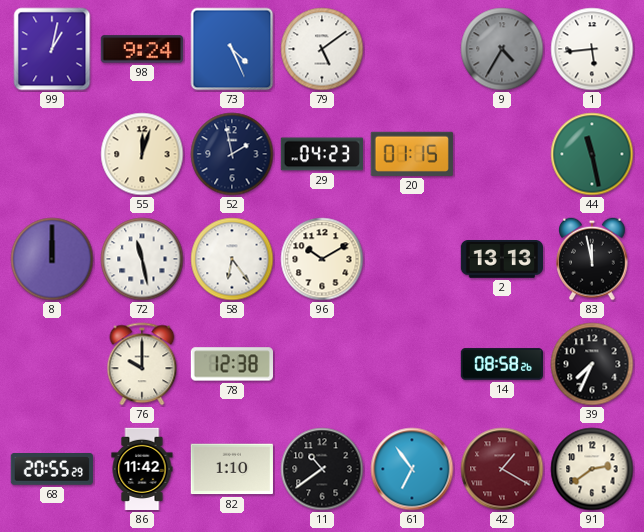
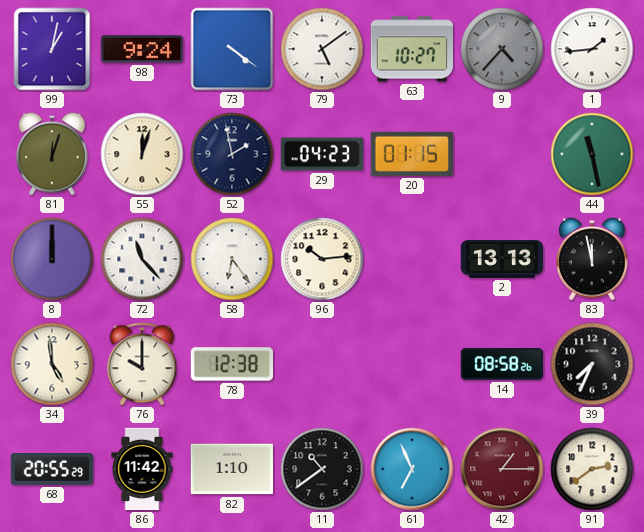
73: 4:26 -> 4:21
63: none -> 10:27
9: 4:35 -> 4:37
1: 5:44 -> 1:44
81: none -> 12:03
72: 11:28 -> 11:23
96: 10:10 -> 10:14
34: none -> 4:59
61: 6:54 -> 6:56
42: 1:20 -> 1:15
